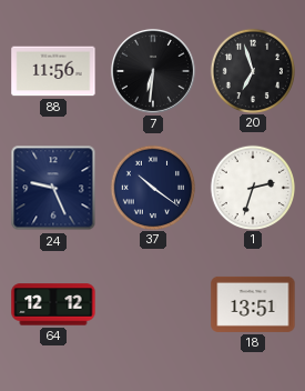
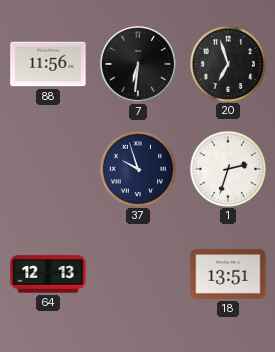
24: 9:26 -> none
37: 10:21 -> 9:57
64: 12:12 -> 12:13
